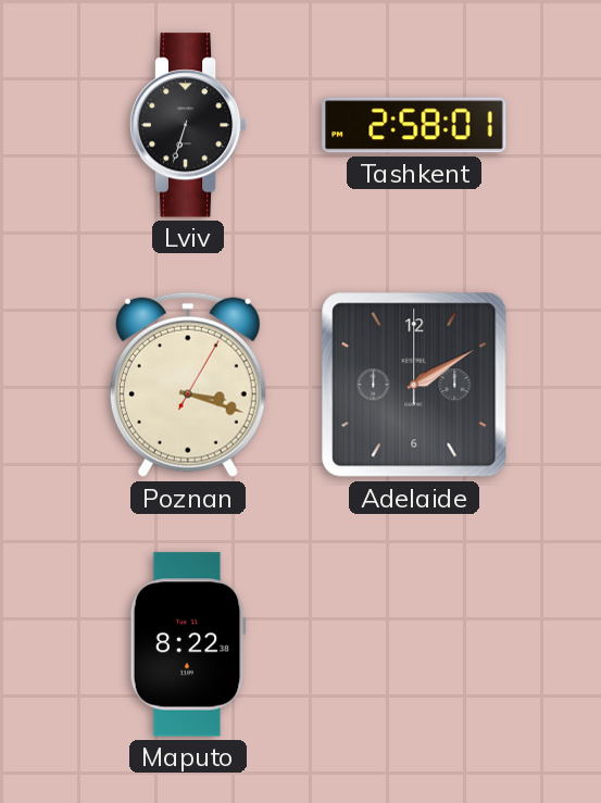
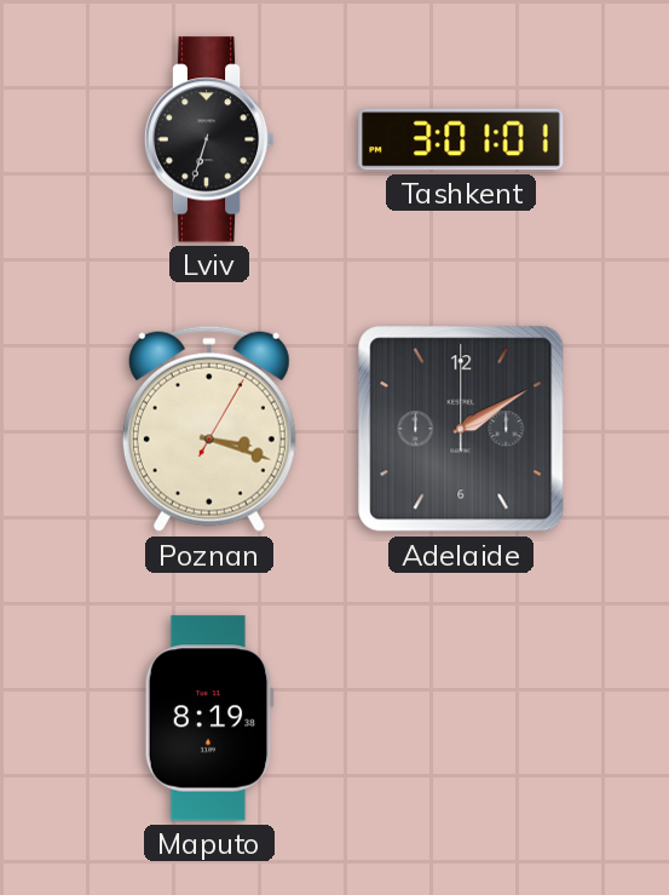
Tashkent: 2:58 -> 3:01
Maputo: 8:22 -> 8:19
